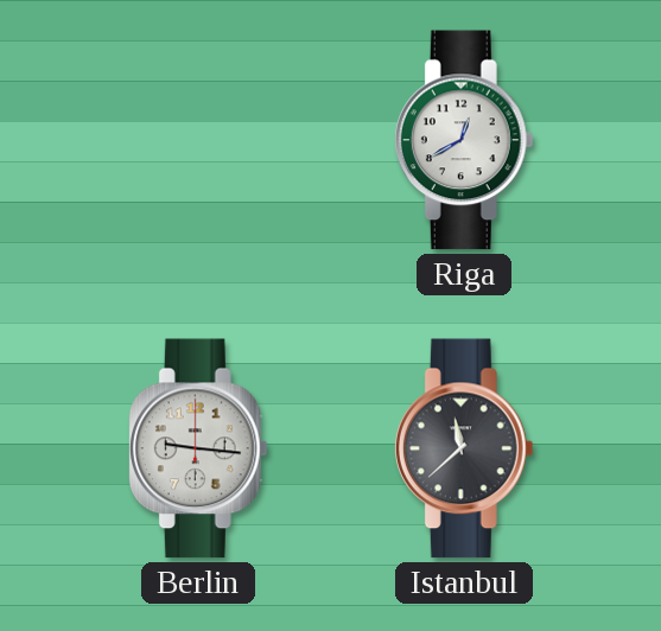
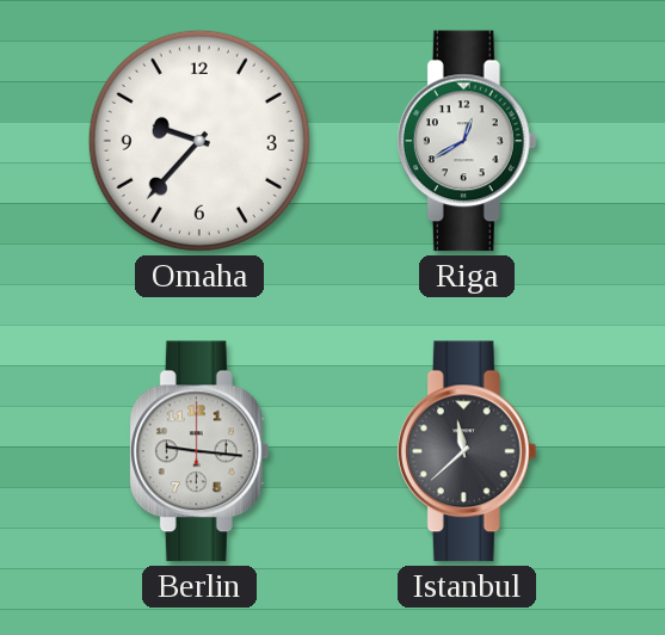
Omaha: none -> 9:37
